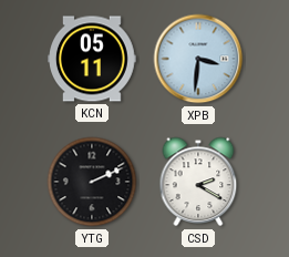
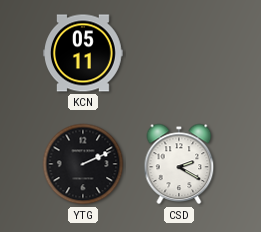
XPB: 3:31 -> none
